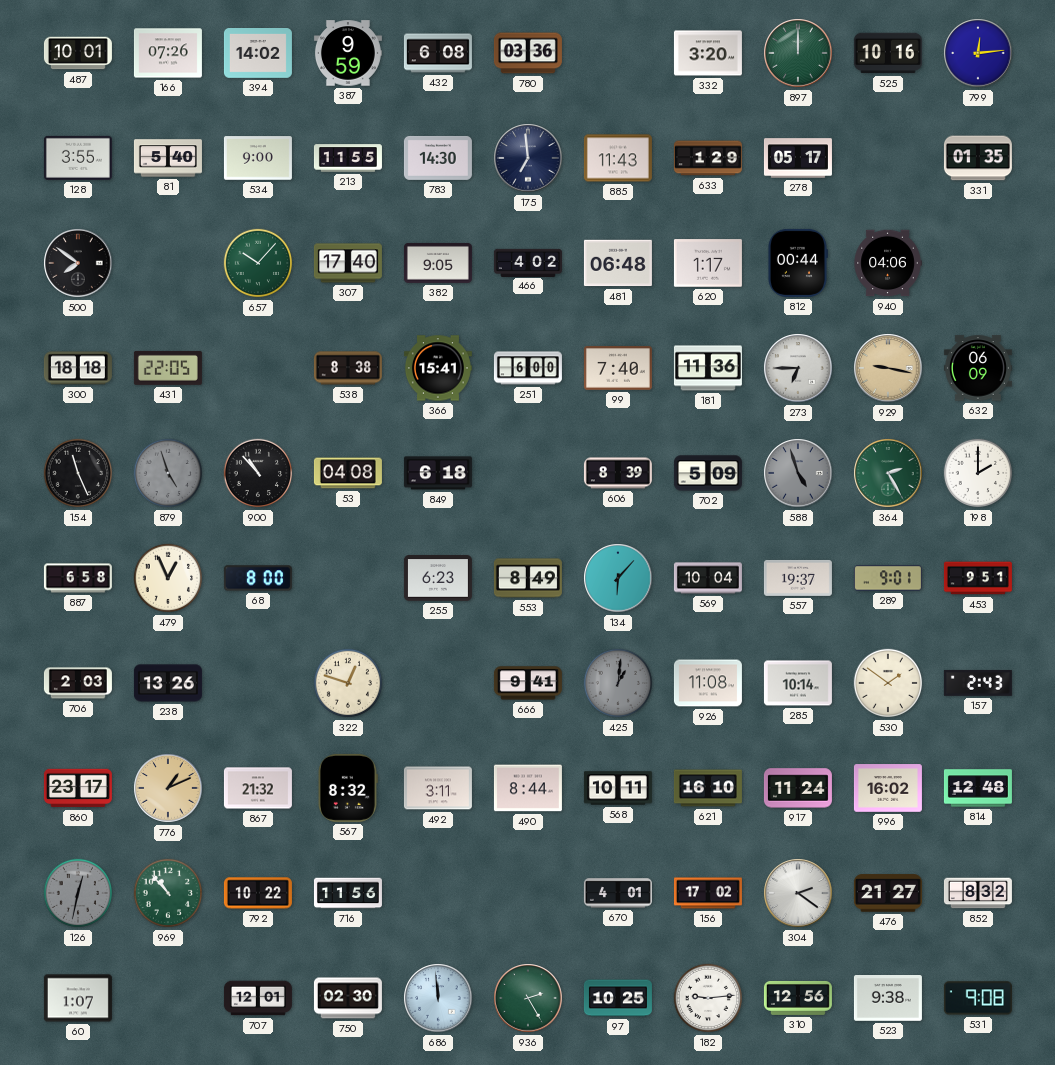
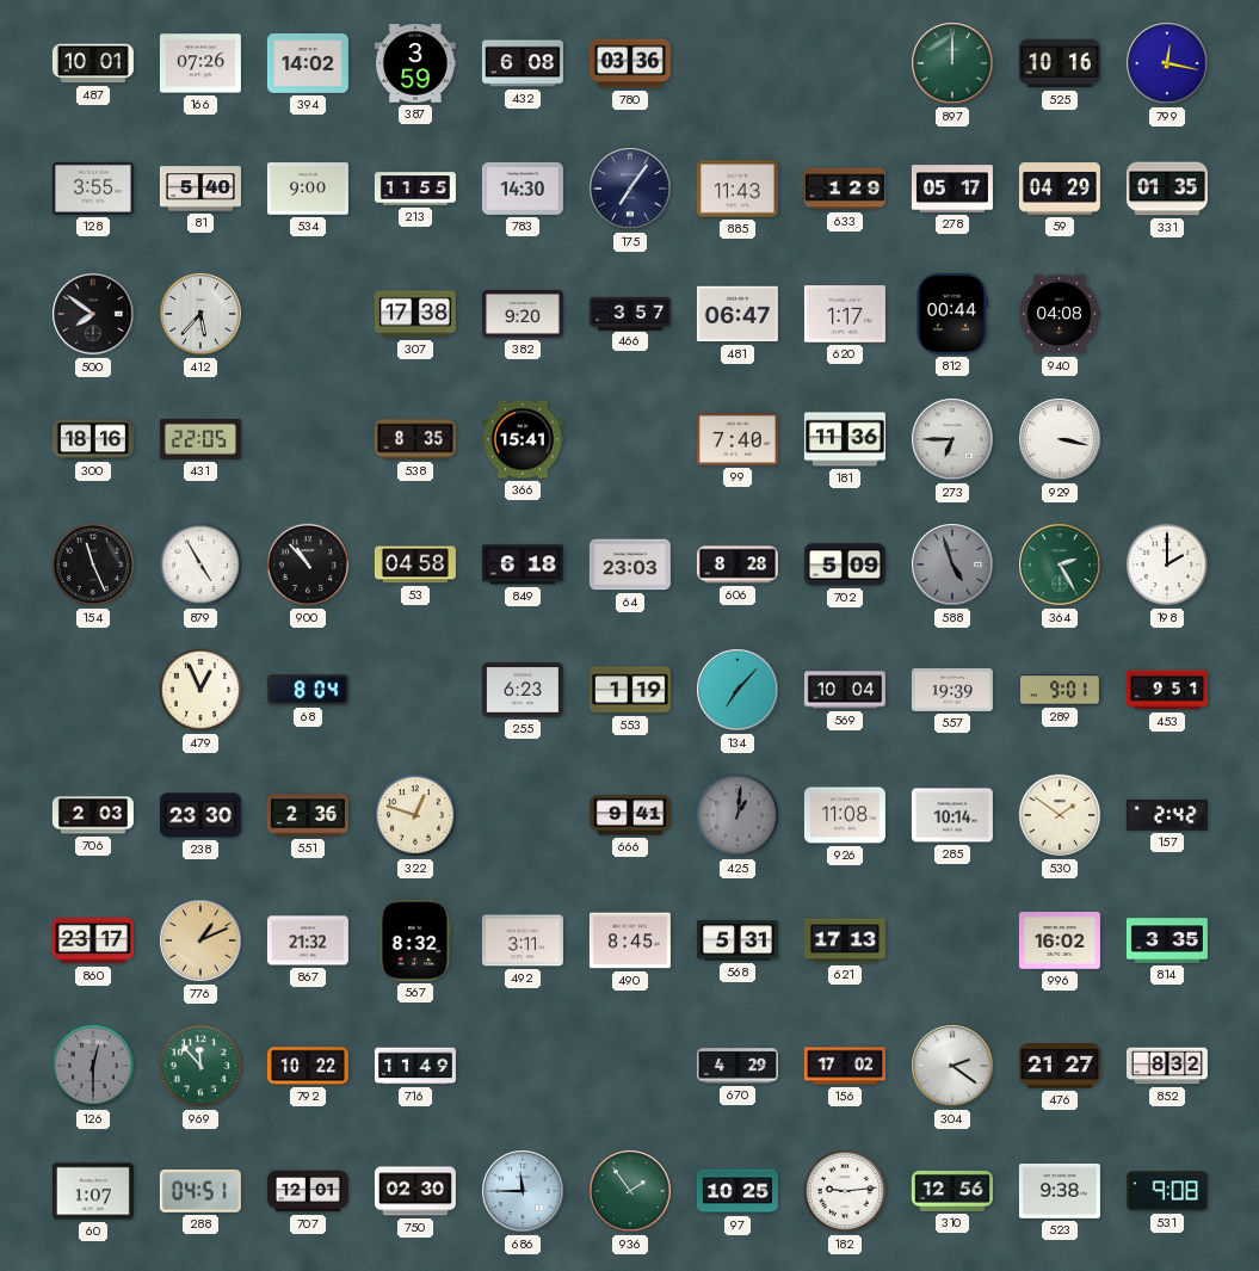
387: 9:59 -> 3:59
332: 3:20 -> none
799: 12:14 -> 12:17
175: 6:59 -> 7:06
59: none -> 04:29
412: none -> 5:37
657: 10:07 -> none
307: 17:40 -> 17:38
382: 9:05 -> 9:20
466: 4:02 -> 3:57
481: 06:48 -> 06:47
940: 04:06 -> 04:08
300: 18:18 -> 18:16
538: 8:38 -> 8:35
251: 6:00 -> none
929: 9:17 -> 3:17
929 dial: champagne -> white
632: 06:09 -> none
879: 4:57 -> 4:55
879 dial: grey -> white
53: 04:08 -> 04:58
64: none -> 23:03
606: 8:39 -> 8:28
887: 6:58 -> none
68: 8:00 -> 8:04
553: 8:49 -> 1:19
134: 6:07 -> 7:07
557: 19:37 -> 19:39
238: 13:26 -> 23:30
551: none -> 2:36
157: 2:43 -> 2:42
490: 8:44 -> 8:45
568: 10:11 -> 5:31
621: 16:10 -> 17:13
917: 11:24 -> none
814: 12:48 -> 3:35
126: 12:32 -> 12:30
969: 10:53 -> 11:53
716: 11:56 -> 11:49
670: 4:01 -> 4:29
288: none -> 04:51
686: 11:59 -> 11:45
936: 2:25 -> 1:54
